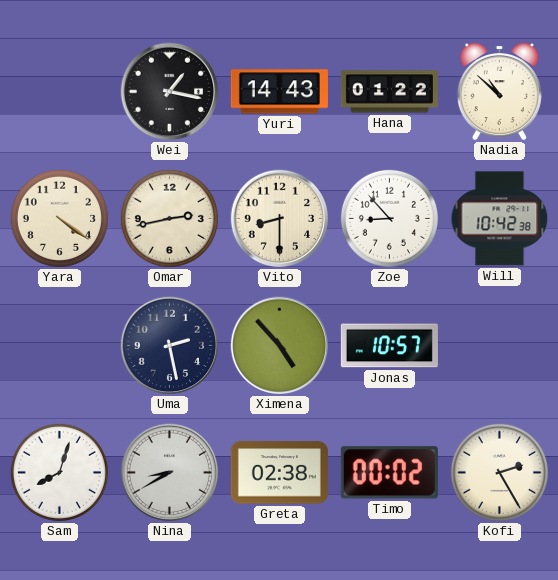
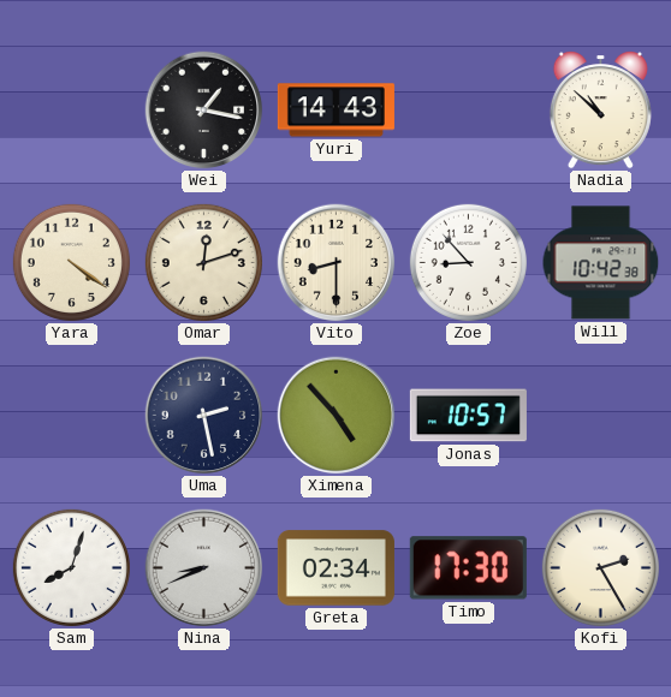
Hana: 01:22 -> none
Omar: 2:43 -> 12:12
Nina: 8:40 -> 8:41
Greta: 02:38 -> 02:34
Timo: 00:02 -> 17:30
